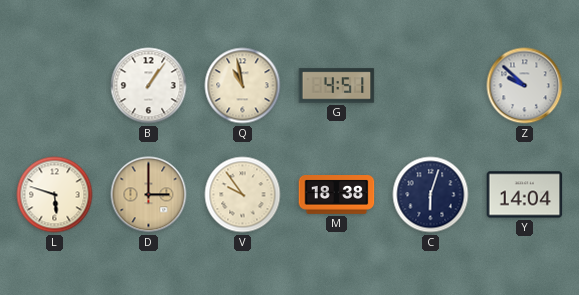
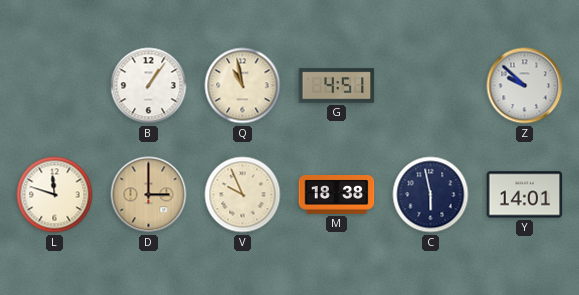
L: 5:48 -> 11:48
V: 9:54 -> 9:56
C: 6:03 -> 5:58
Y: 14:04 -> 14:01
